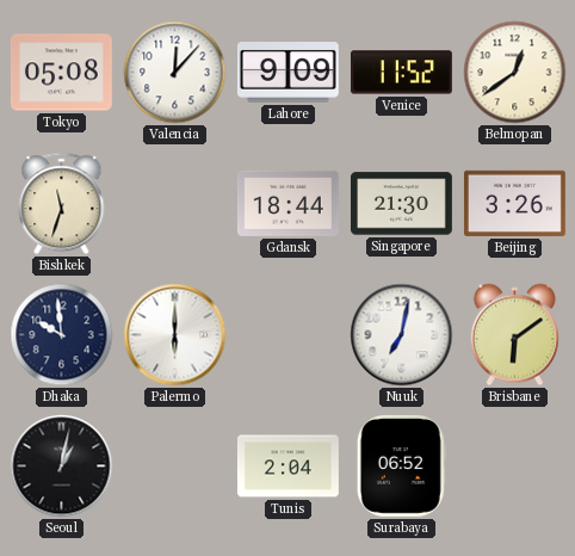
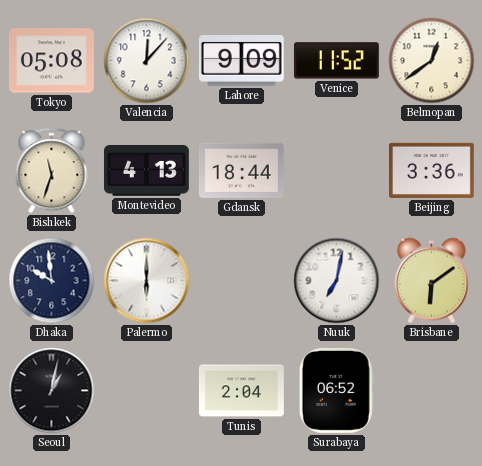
Montevideo: none -> 4:13
Singapore: 21:30 -> none
Beijing: 3:26 -> 3:36
